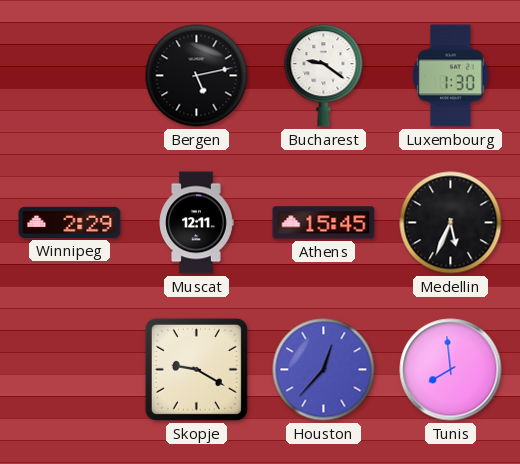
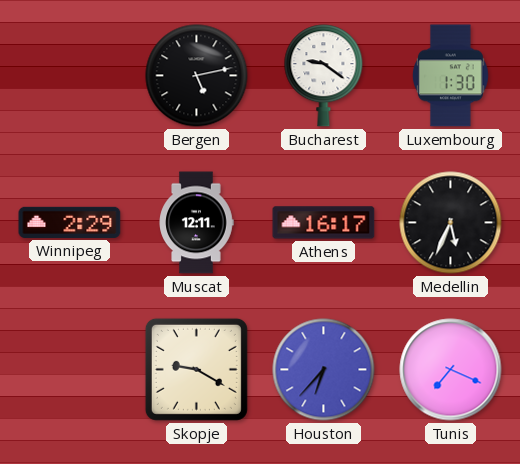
Athens: 15:45 -> 16:17
Houston: 12:37 -> 6:37
Tunis: 7:59 -> 7:19
